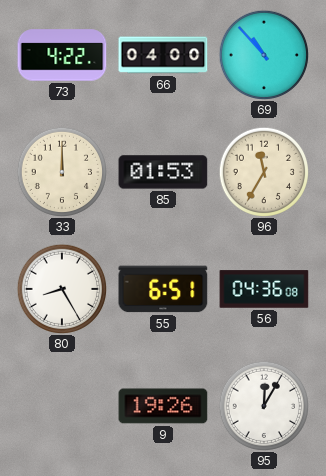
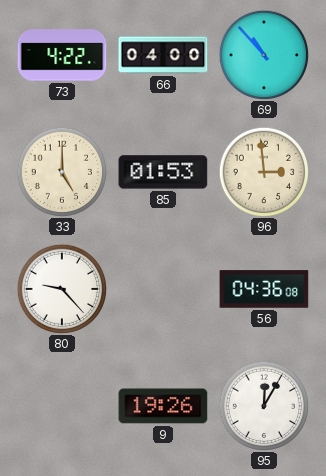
33: 12:00 -> 5:00
96: 11:35 -> 2:59
80: 8:25 -> 9:23
55: 6:51 -> none
